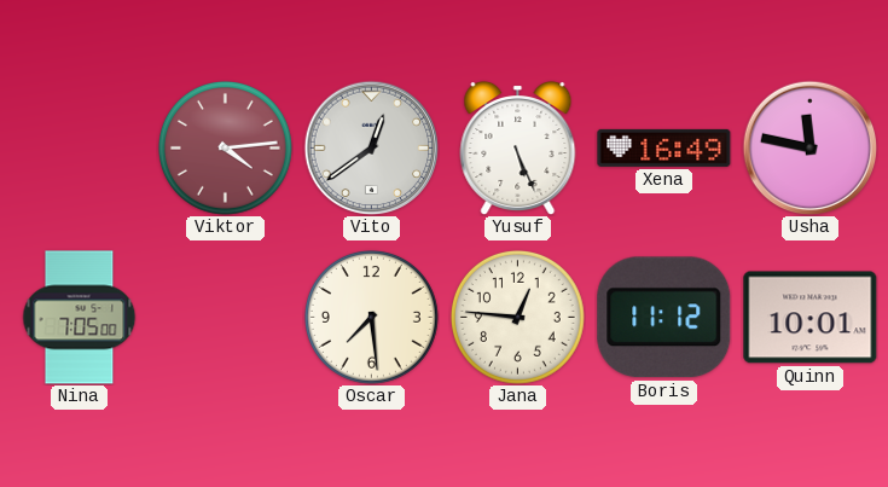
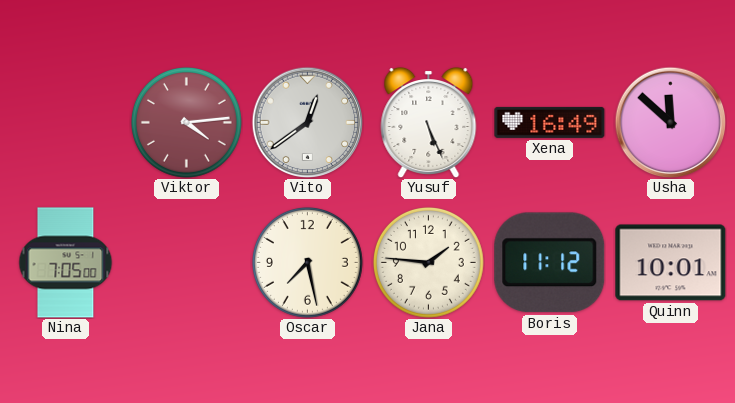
Usha: 11:47 -> 11:52
Oscar: 7:29 -> 7:28
Jana: 12:46 -> 1:46
